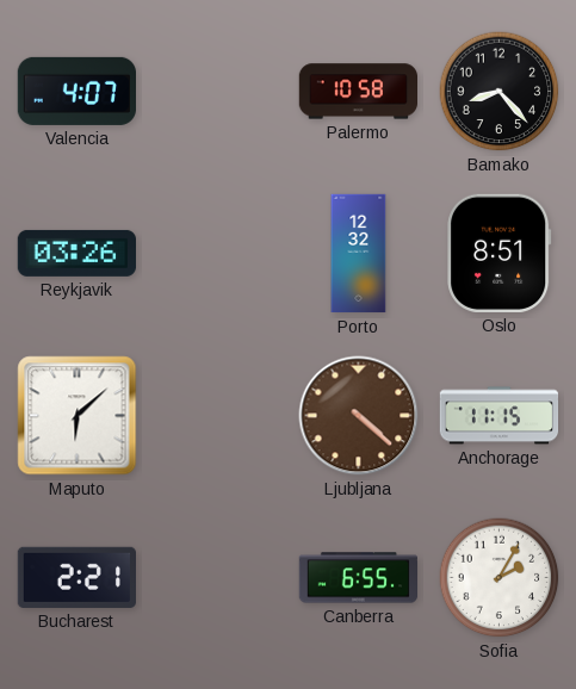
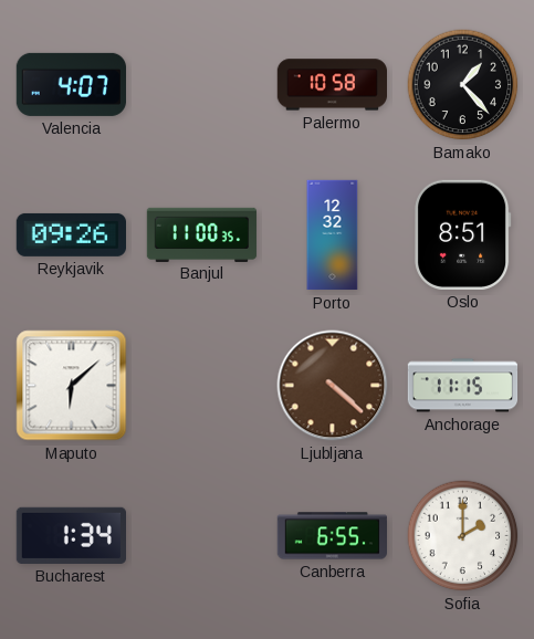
Bamako: 8:23 -> 1:23
Reykjavik: 03:26 -> 09:26
Banjul: none -> 11:00
Bucharest: 2:21 -> 1:34
Sofia: 2:05 -> 2:00
